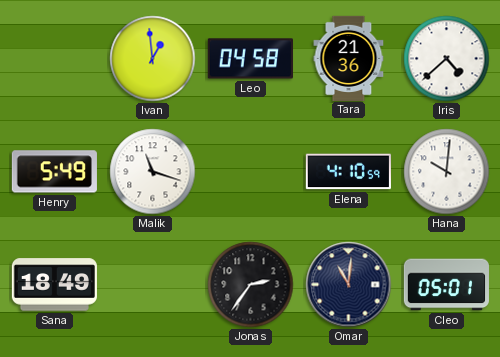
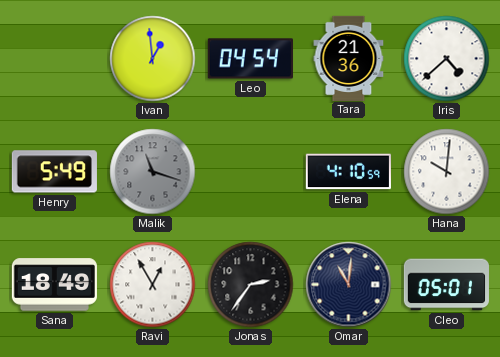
Leo: 04:58 -> 04:54
Malik dial: white -> grey
Ravi: none -> 12:55
